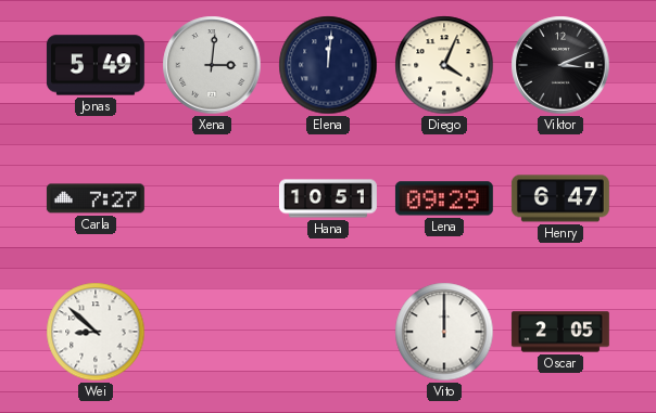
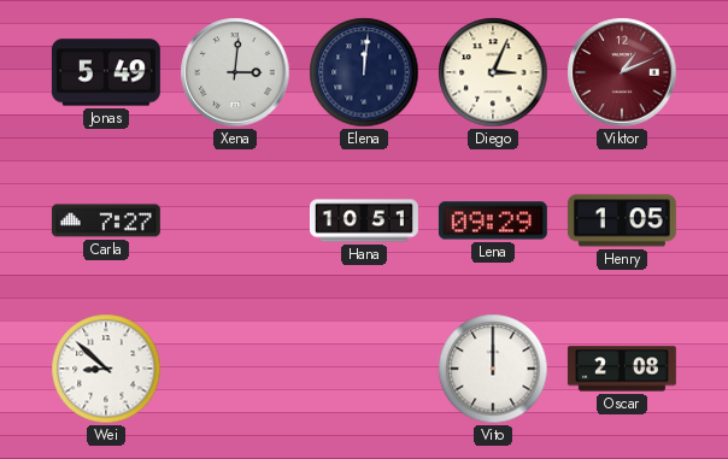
Diego: 4:04 -> 3:04
Viktor: 3:11 -> 1:11
Viktor dial: black -> burgundy
Henry: 6:47 -> 1:05
Oscar: 2:05 -> 2:08
